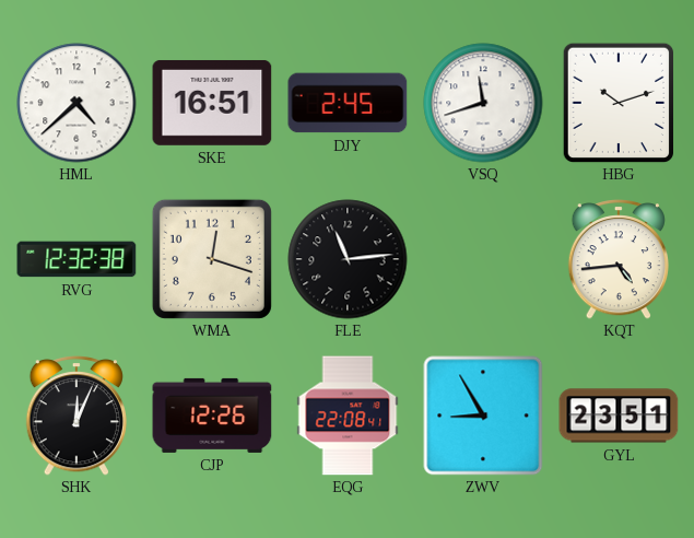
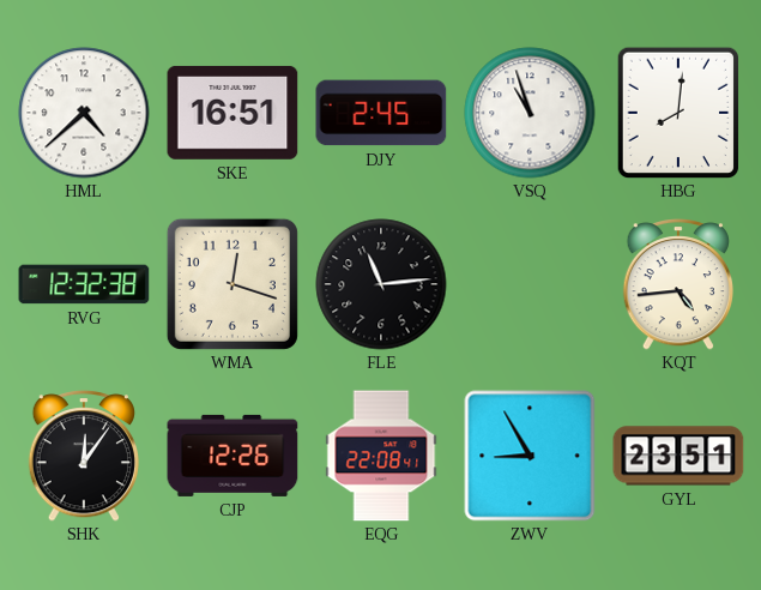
VSQ: 11:42 -> 10:57
HBG: 10:12 -> 8:01
SHK: 12:04 -> 12:06
